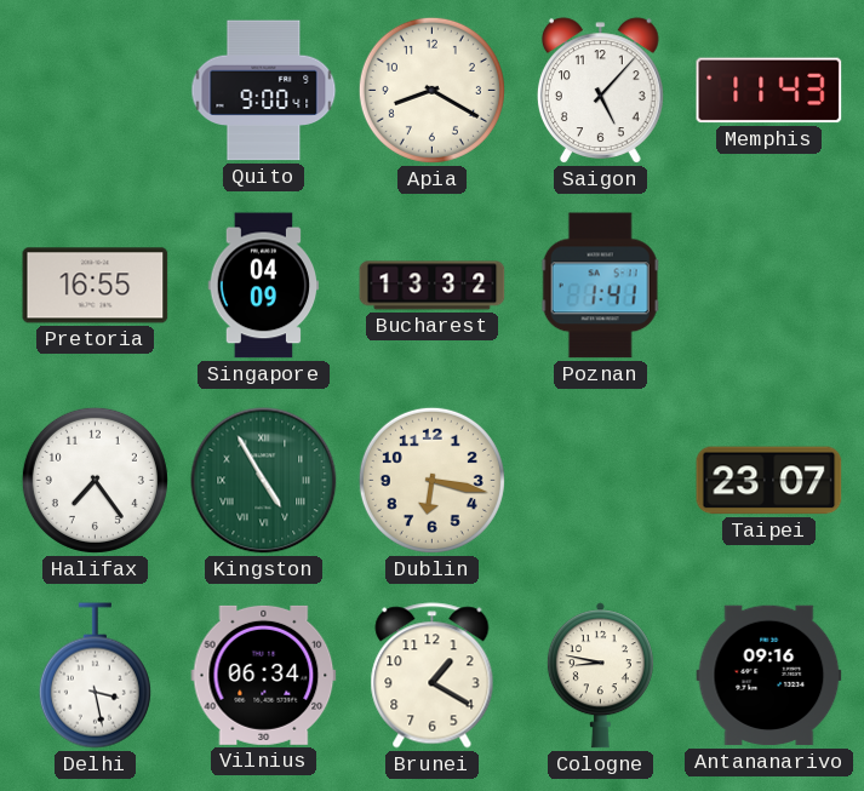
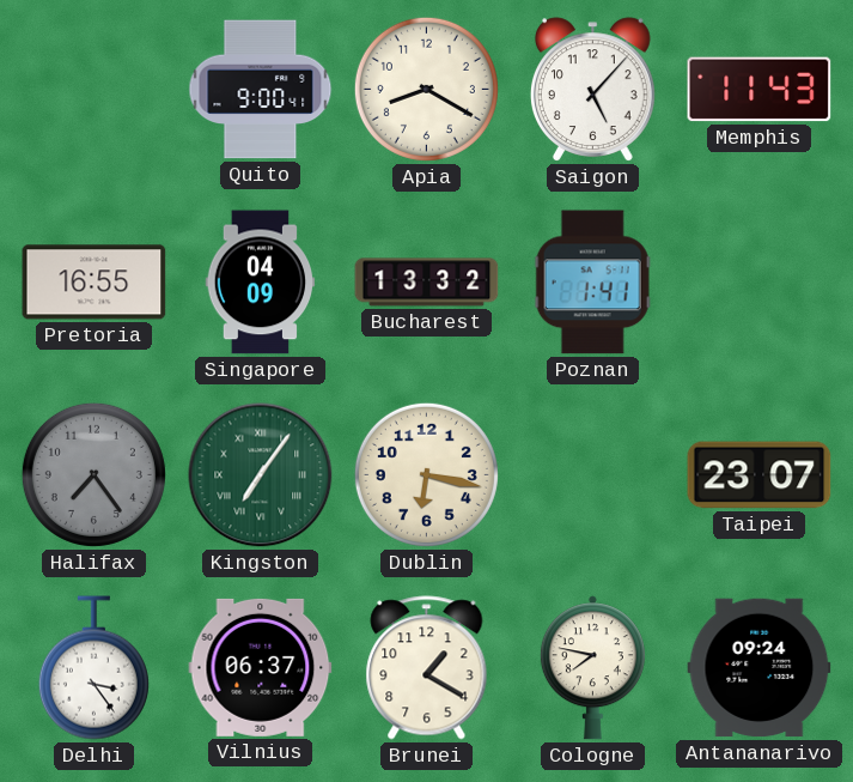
Halifax dial: white -> grey
Kingston: 4:55 -> 7:06
Delhi: 3:28 -> 3:24
Vilnius: 06:34 -> 06:37
Cologne: 8:47 -> 7:47
Antananarivo: 09:16 -> 09:24
